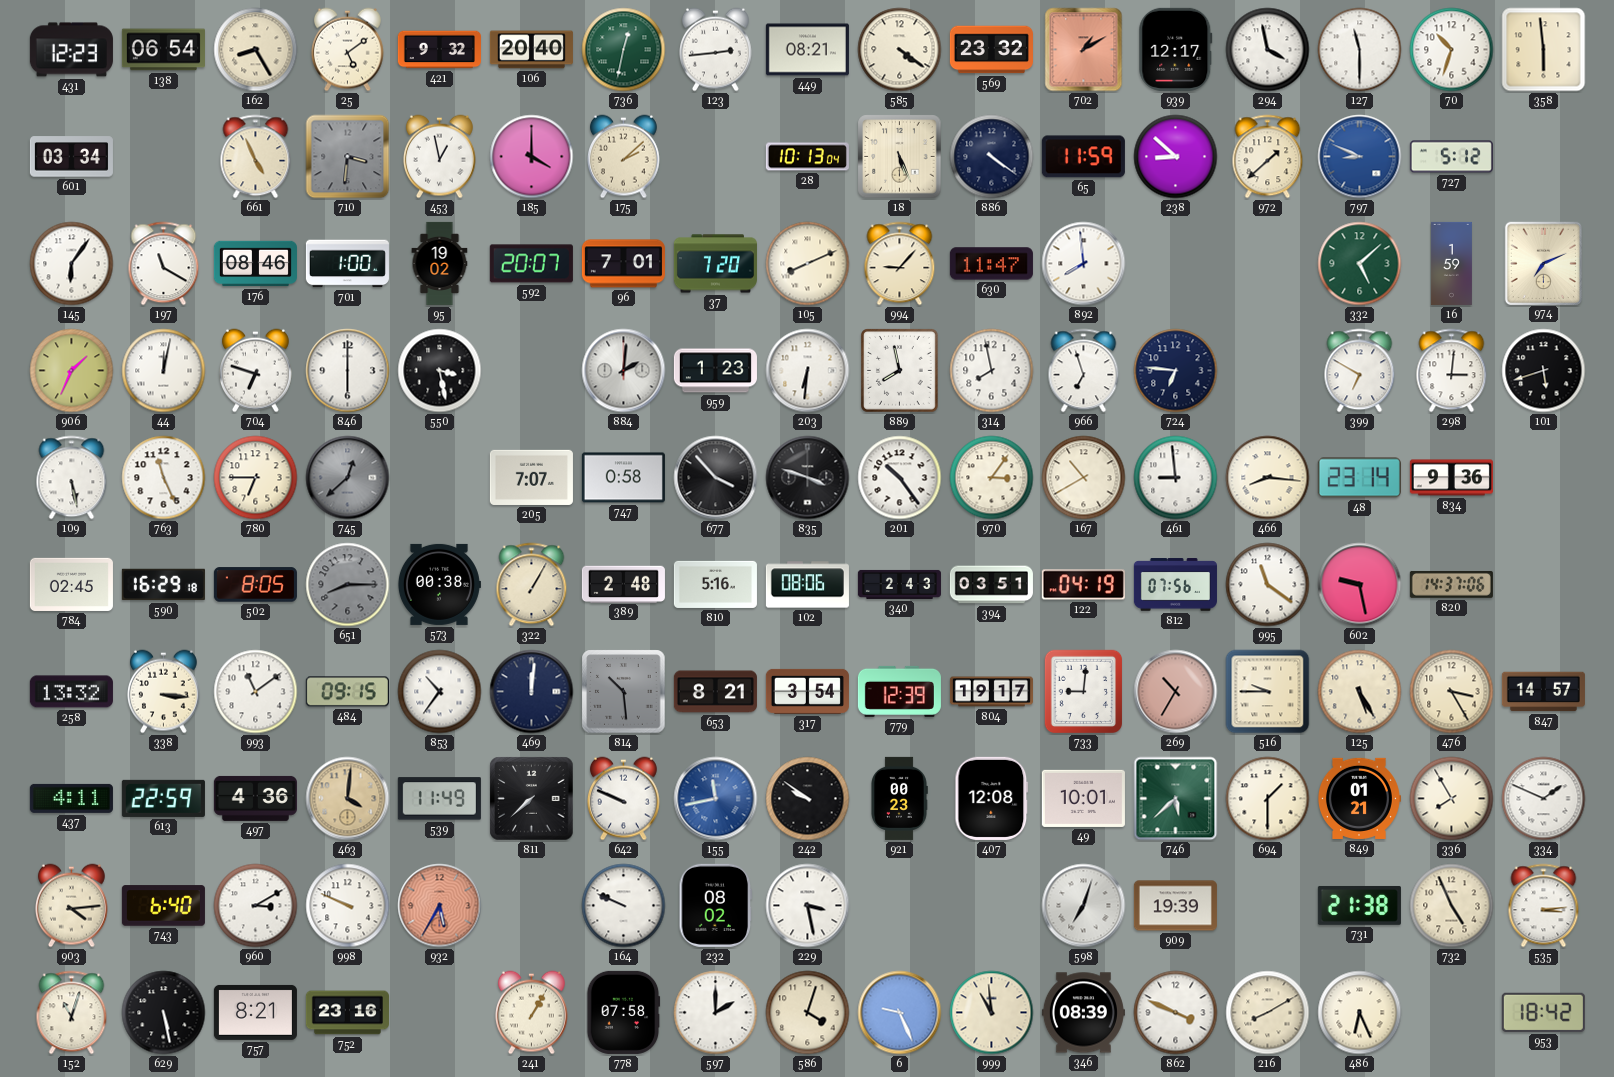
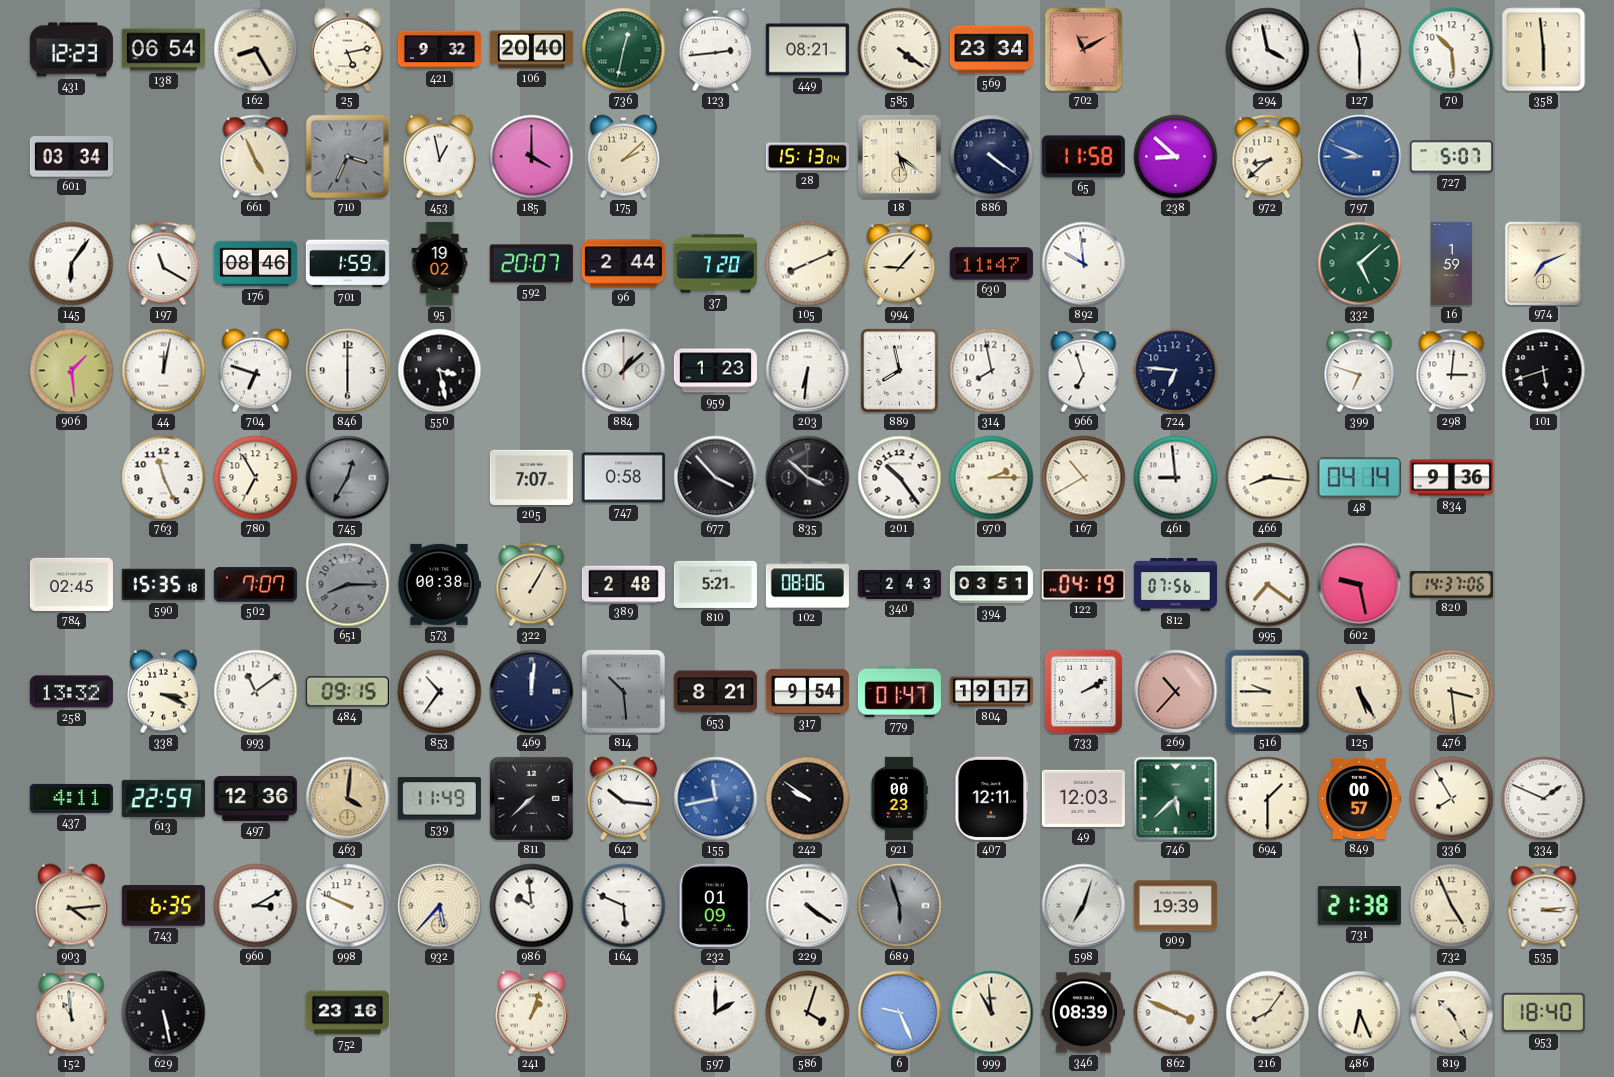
25: 5:09 -> 5:13
569: 23:32 -> 23:34
702: 1:10 -> 11:10
939: 12:17 -> none
70: 10:33 -> 10:29
710: 3:31 -> 3:34
28: 10:13 -> 15:13
18: 5:26 -> 5:21
65: 11:59 -> 11:58
972: 1:38 -> 8:38
727: 5:12 -> 5:07
701: 1:00 -> 1:59
96: 7:01 -> 2:44
892: 7:59 -> 9:59
906: 1:34 -> 1:29
884: 2:01 -> 1:08
399: 6:50 -> 6:48
109: 5:28 -> none
780: 6:45 -> 6:55
745: 12:38 -> 12:35
835: 3:48 -> 3:52
970: 3:06 -> 2:15
48: 23:14 -> 04:14
590: 16:29 -> 15:35
502: 8:05 -> 7:07
810: 5:16 -> 5:21
995: 11:21 -> 7:21
338: 3:16 -> 3:19
317: 3:54 -> 9:54
779: 12:39 -> 01:47
733: 9:01 -> 2:10
269: 10:35 -> 10:37
476: 3:25 -> 3:29
847: 14:57 -> none
497: 4:36 -> 12:36
642: 9:49 -> 10:16
407: 12:08 -> 12:11
49: 10:01 -> 12:03
849: 01:21 -> 00:57
743: 6:40 -> 6:35
932: 5:35 -> 5:37
932 dial: salmon -> cream
986: none -> 9:59
164: 9:49 -> 5:49
232: 08:02 -> 01:09
229: 3:28 -> 4:21
689: none -> 5:57
152: 11:03 -> 10:59
757: 8:21 -> none
241: 1:05 -> 1:03
778: 07:58 -> none
216: 8:10 -> 8:06
819: none -> 10:25
953: 18:42 -> 18:40
